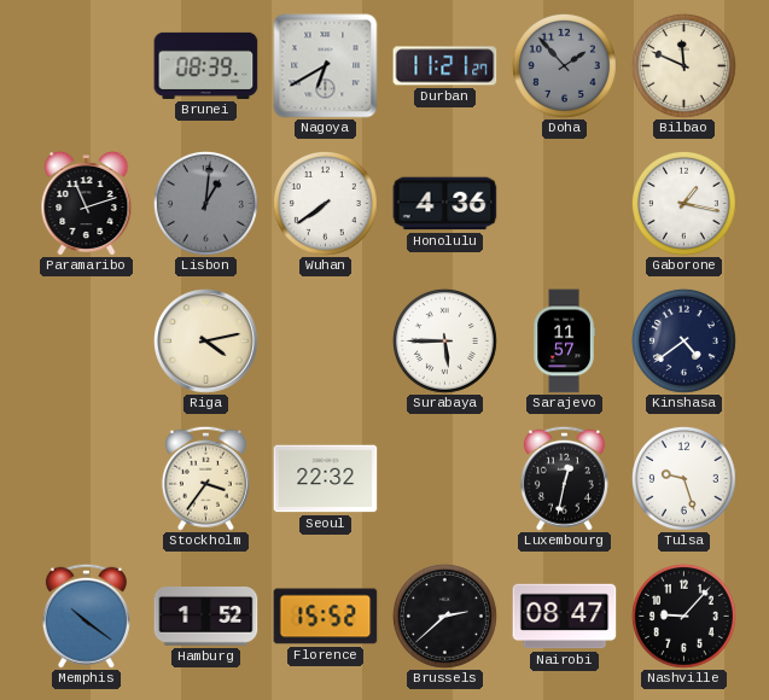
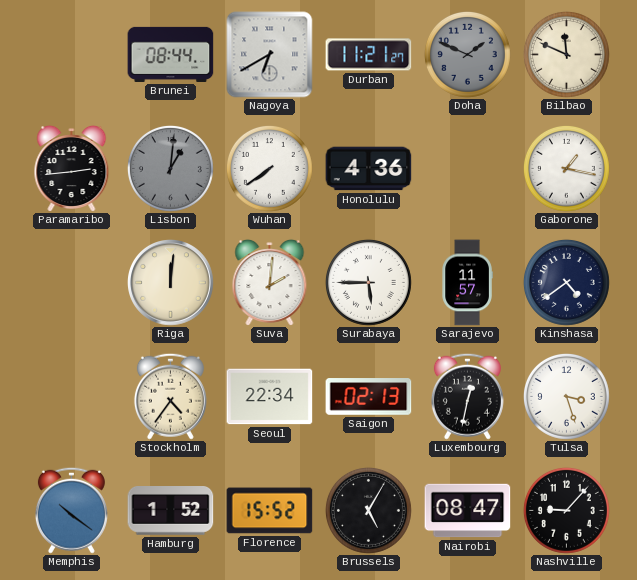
Brunei: 08:39 -> 08:44
Doha: 1:53 -> 1:49
Paramaribo: 11:12 -> 2:44
Riga: 4:13 -> 12:01
Suva: none -> 2:01
Stockholm: 3:36 -> 4:36
Seoul: 22:32 -> 22:34
Saigon: none -> 02:13
Tulsa: 9:27 -> 3:27
Brussels: 2:38 -> 5:05
